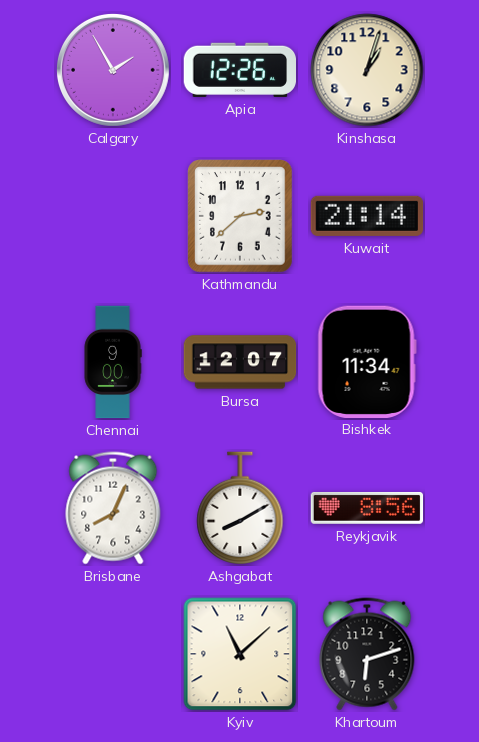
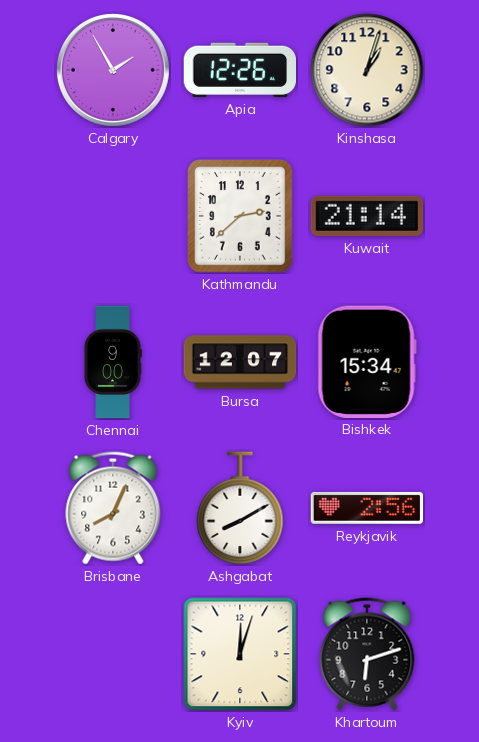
Bishkek: 11:34 -> 15:34
Reykjavik: 8:56 -> 2:56
Kyiv: 11:08 -> 12:03
